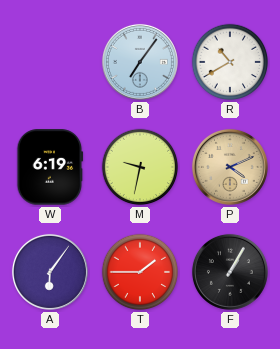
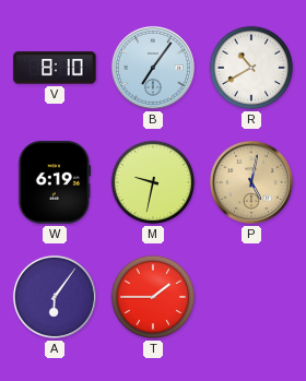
V: none -> 8:10
P: 4:11 -> 5:02
F: 1:05 -> none
